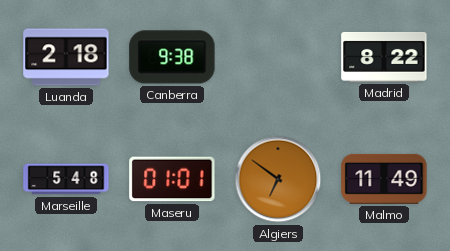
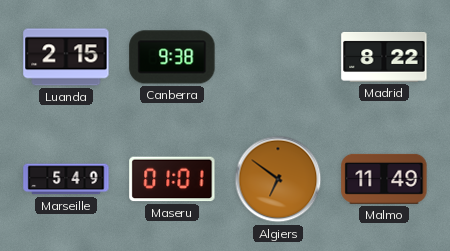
Luanda: 2:18 -> 2:15
Marseille: 5:48 -> 5:49
